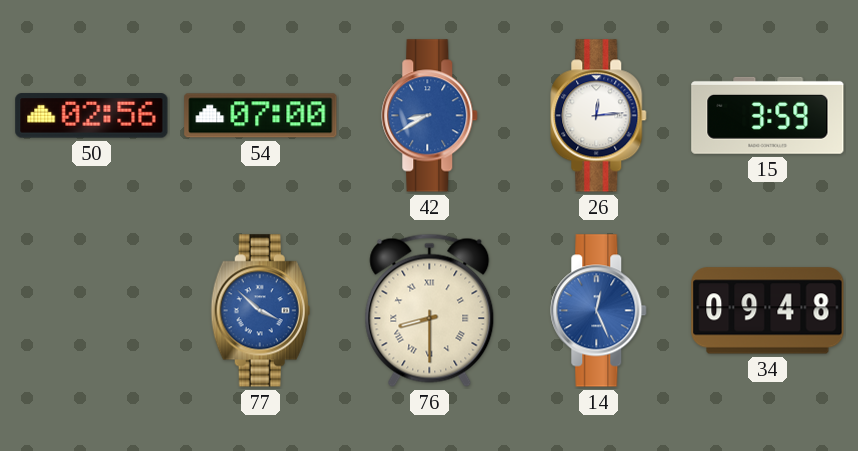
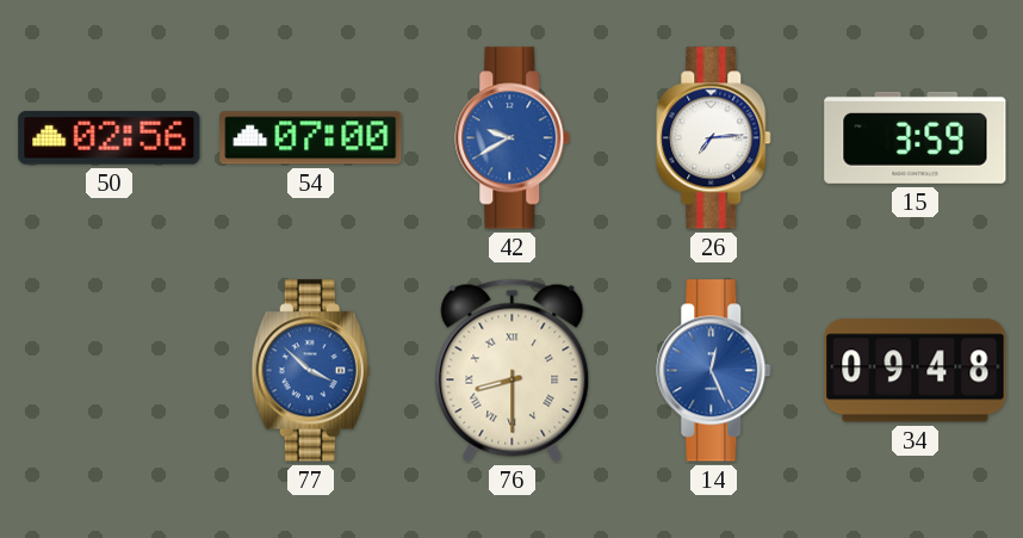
42: 8:40 -> 9:40
26: 12:14 -> 7:14
